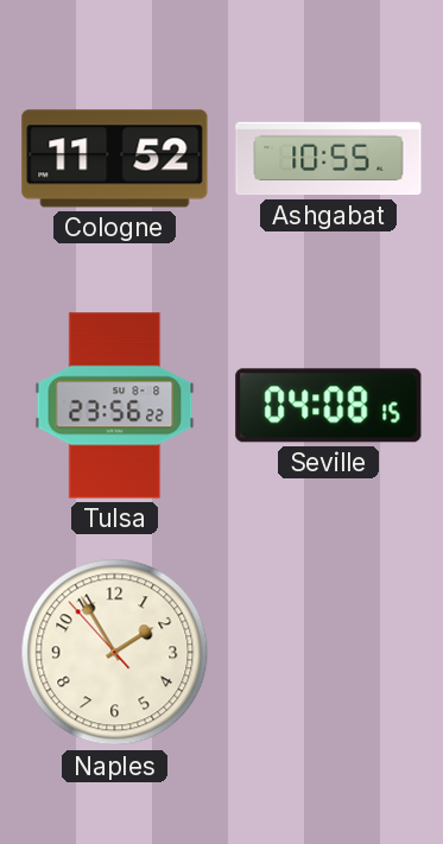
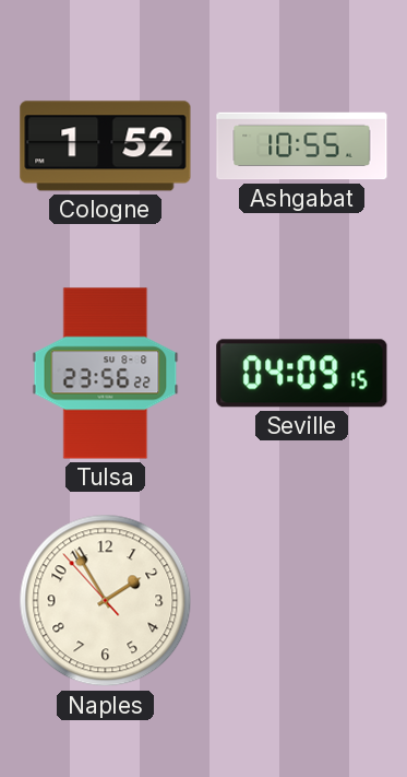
Cologne: 11:52 -> 1:52
Seville: 04:08 -> 04:09
